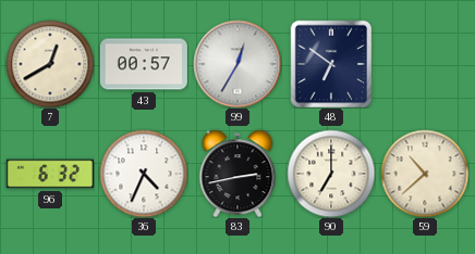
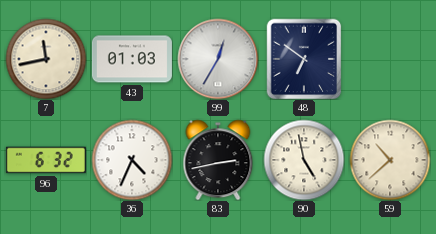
7: 12:40 -> 11:43
43: 00:57 -> 01:03
90: 7:00 -> 4:58
